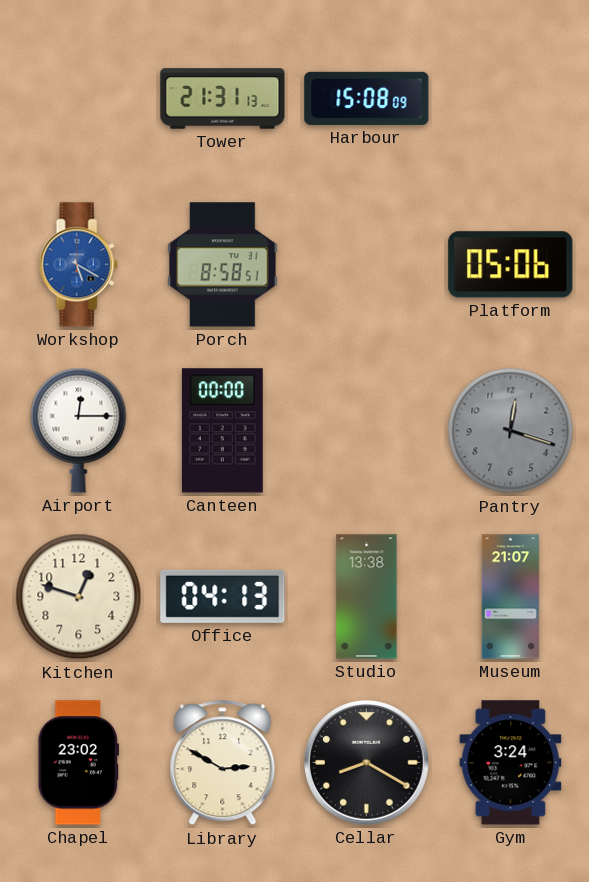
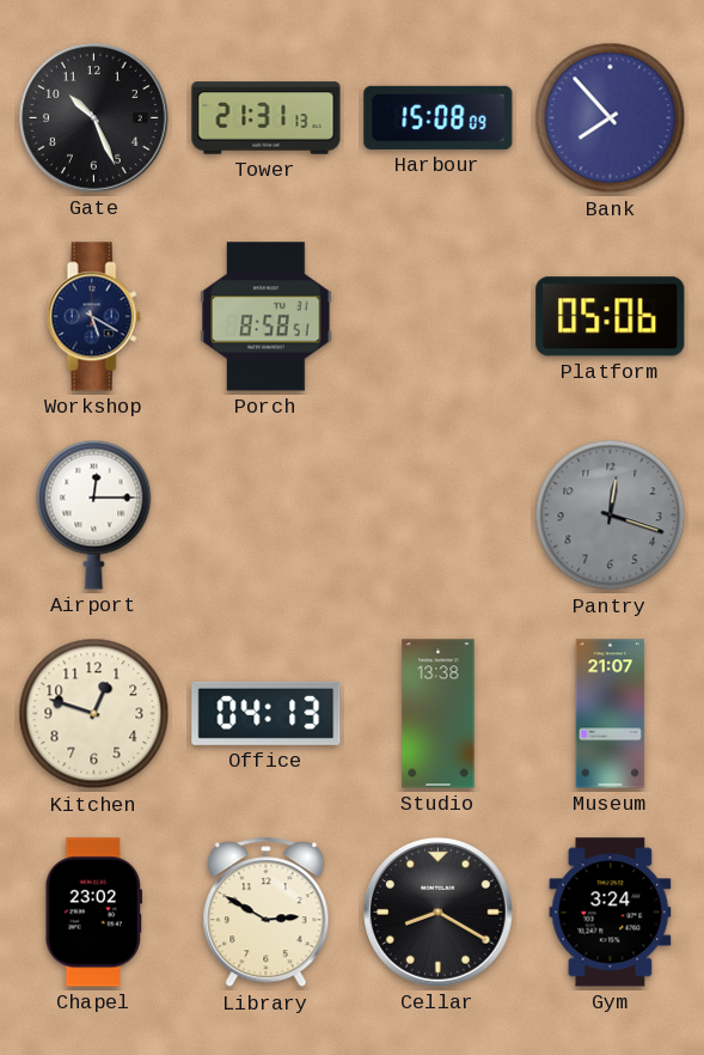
Gate: none -> 10:26
Bank: none -> 7:53
Workshop dial: blue -> navy
Canteen: 00:00 -> none
